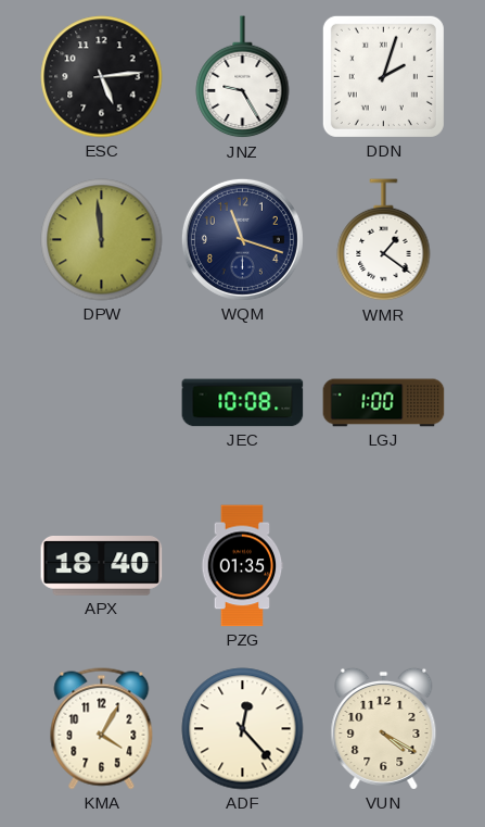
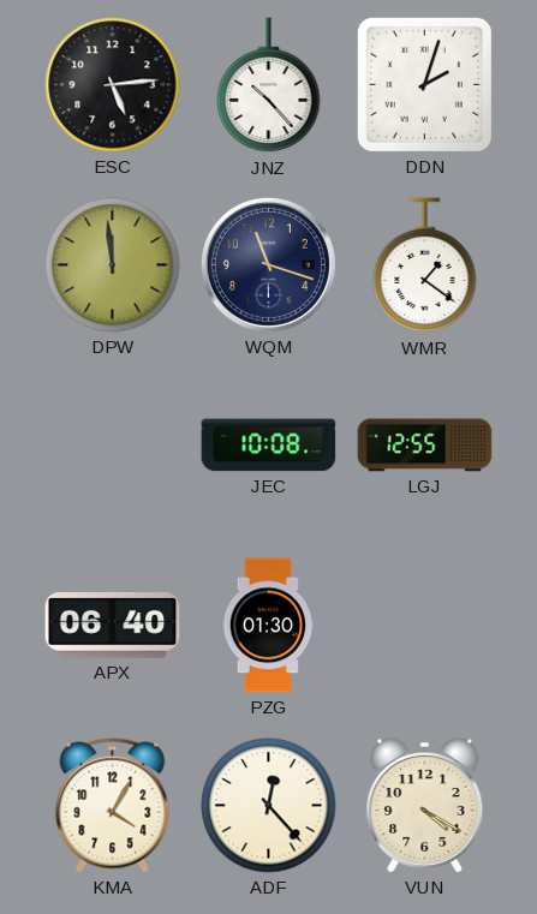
JNZ: 9:25 -> 10:23
LGJ: 1:00 -> 12:55
APX: 18:40 -> 06:40
PZG: 01:35 -> 01:30
